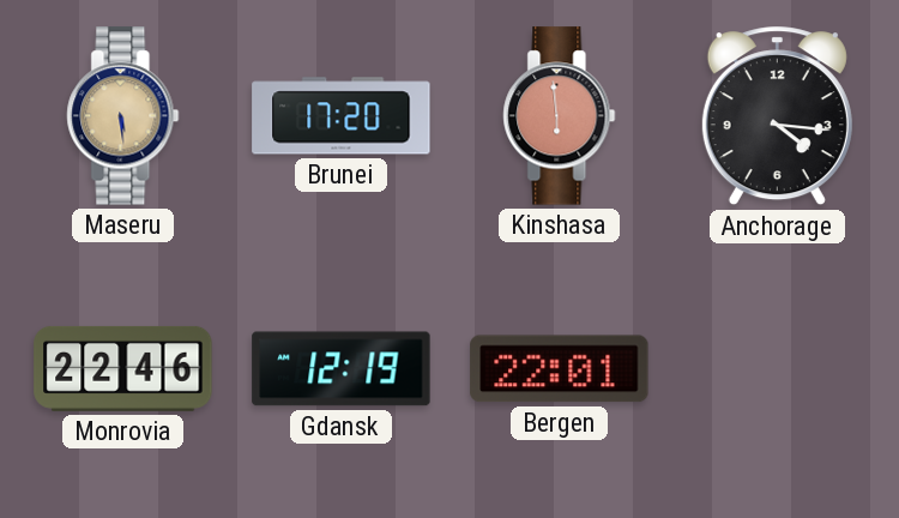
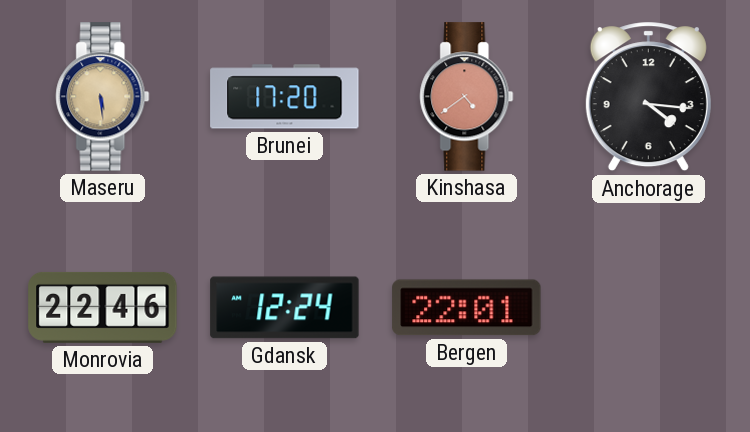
Kinshasa: 5:59 -> 4:39
Gdansk: 12:19 -> 12:24
